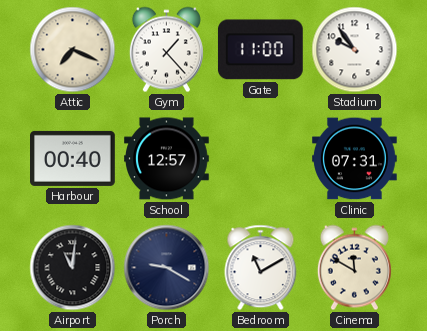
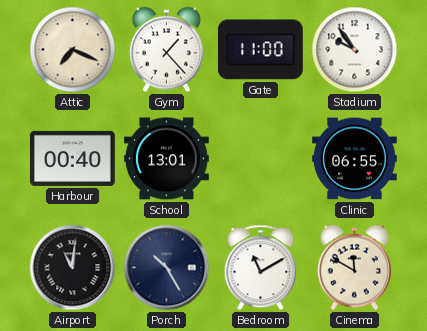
School: 12:57 -> 13:01
Clinic: 07:31 -> 06:55
Porch: 9:20 -> 10:25
